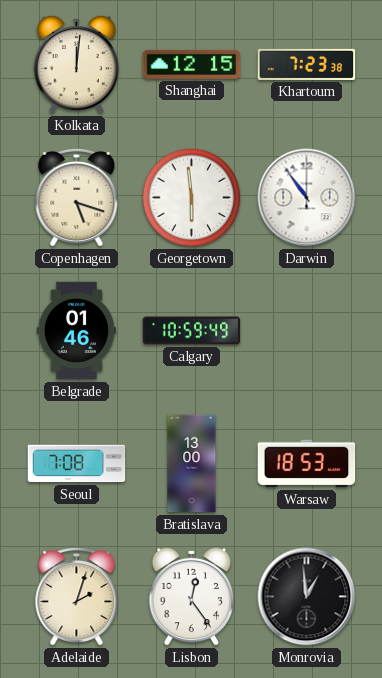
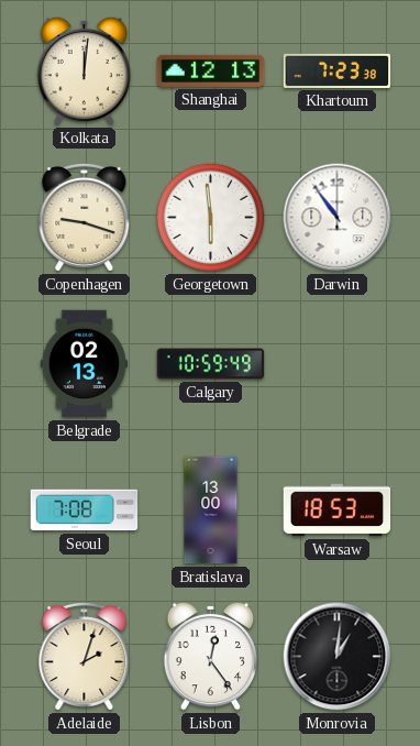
Shanghai: 12:15 -> 12:13
Copenhagen: 5:18 -> 9:18
Belgrade: 01:46 -> 02:13
Monrovia: 12:59 -> 1:01
